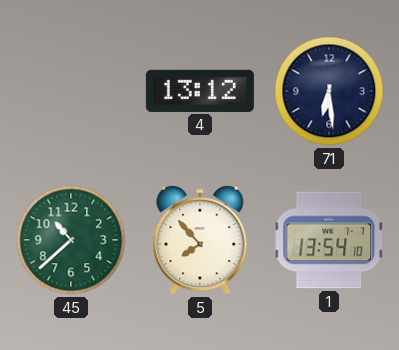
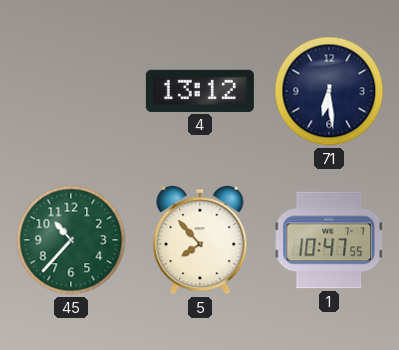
45: 10:38 -> 10:37
1: 13:54 -> 10:47
